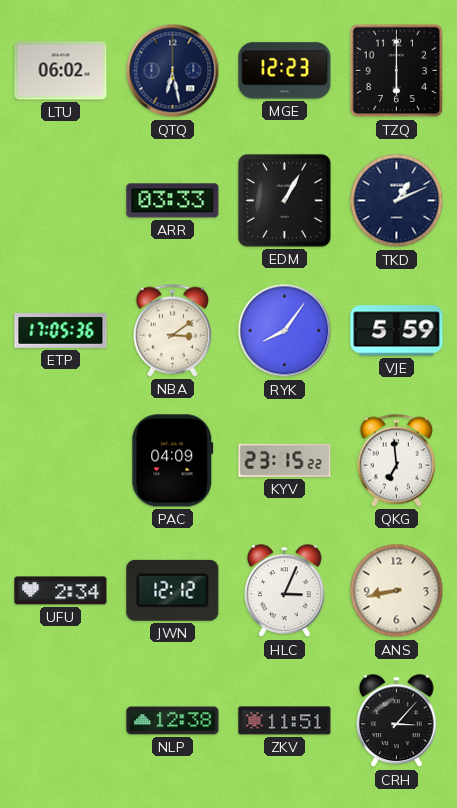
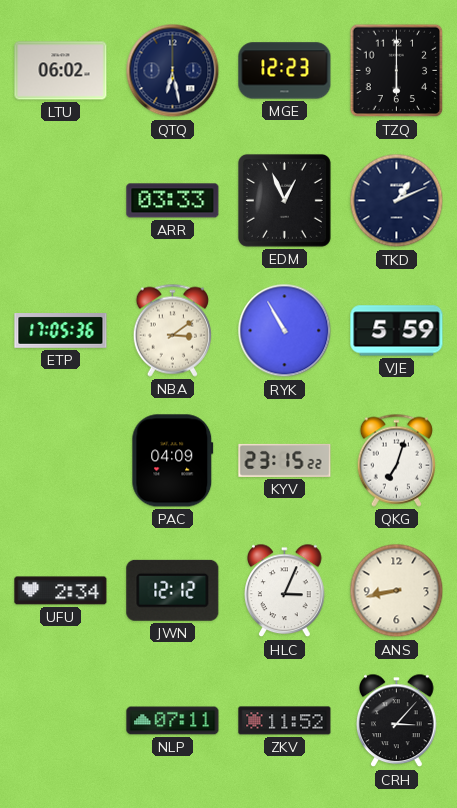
EDM: 1:05 -> 12:56
RYK: 8:06 -> 10:55
QKG: 6:59 -> 7:03
NLP: 12:38 -> 07:11
ZKV: 11:51 -> 11:52
